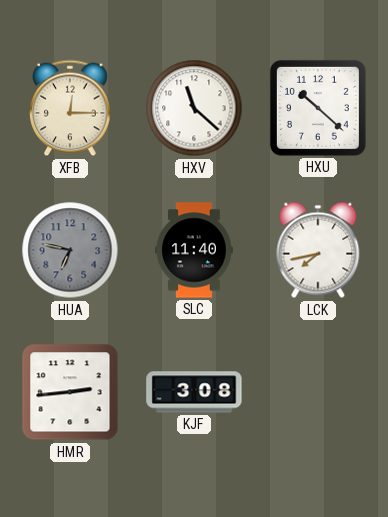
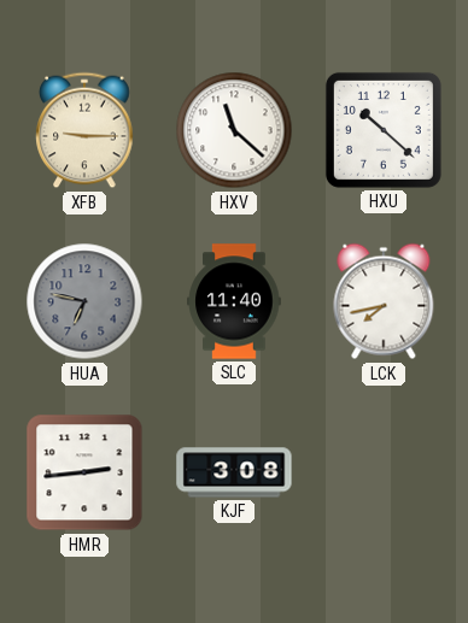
XFB: 12:15 -> 9:15
